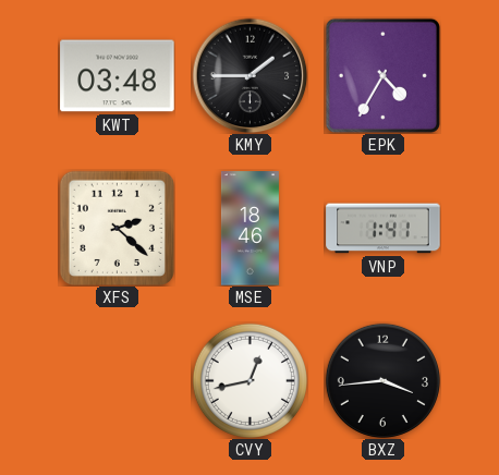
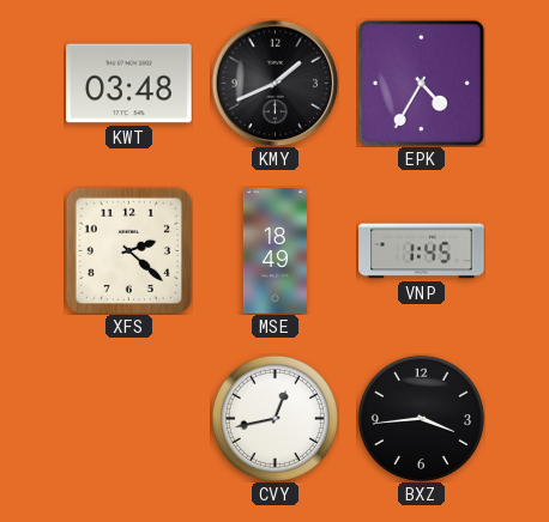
KMY: 1:45 -> 1:41
MSE: 18:46 -> 18:49
VNP: 1:41 -> 1:45
